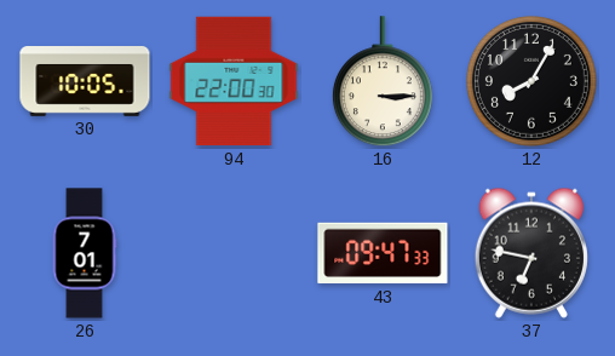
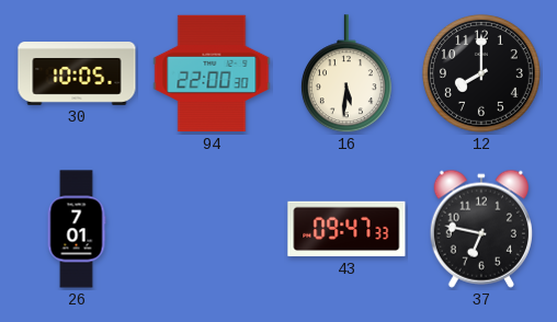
16: 3:15 -> 5:31
12: 8:05 -> 8:00
